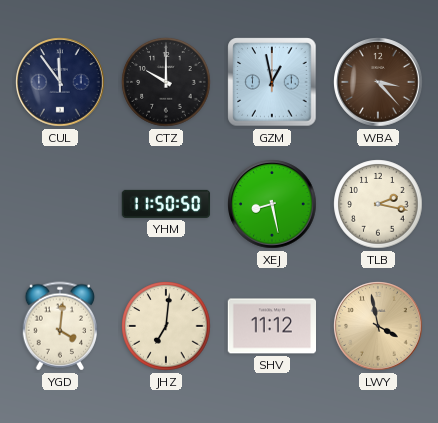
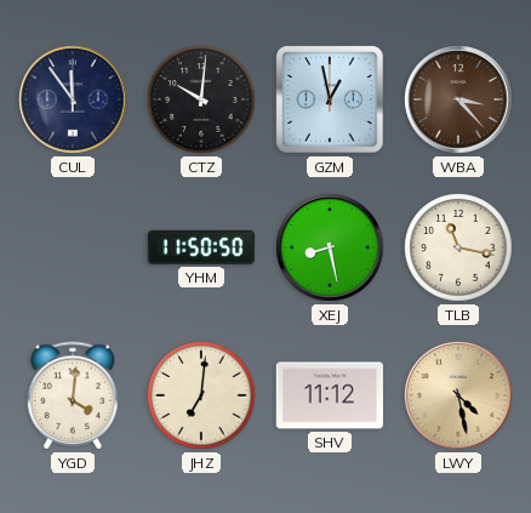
CTZ: 10:00 -> 10:01
TLB: 2:17 -> 11:17
LWY: 3:58 -> 4:28
